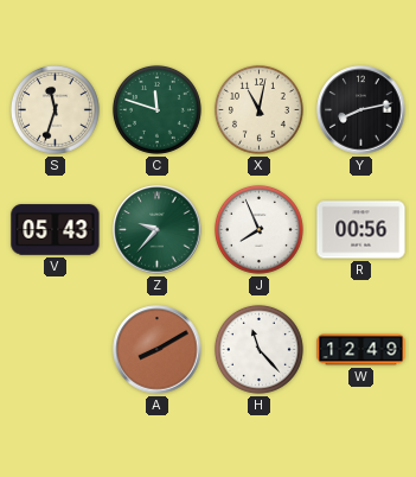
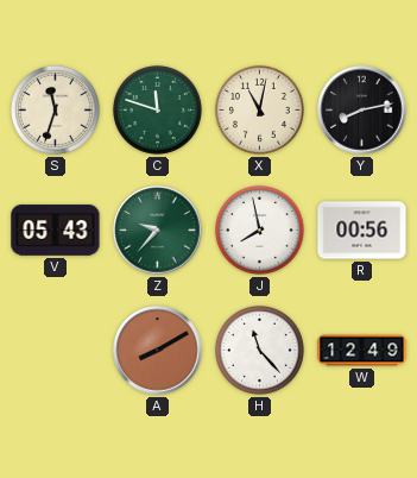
J: 7:56 -> 7:58
